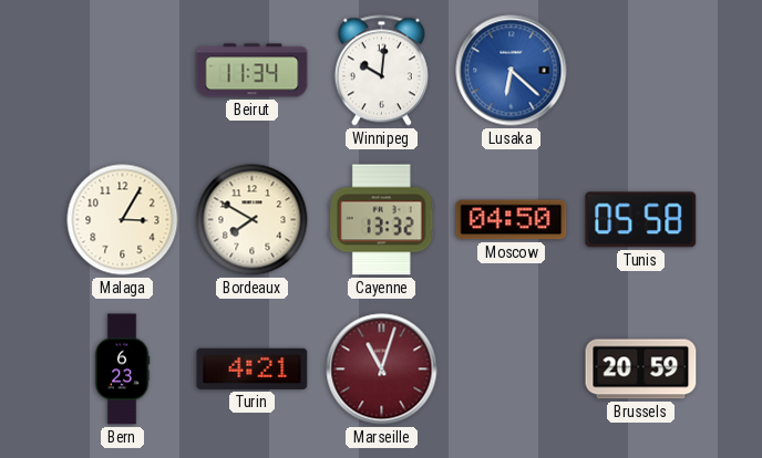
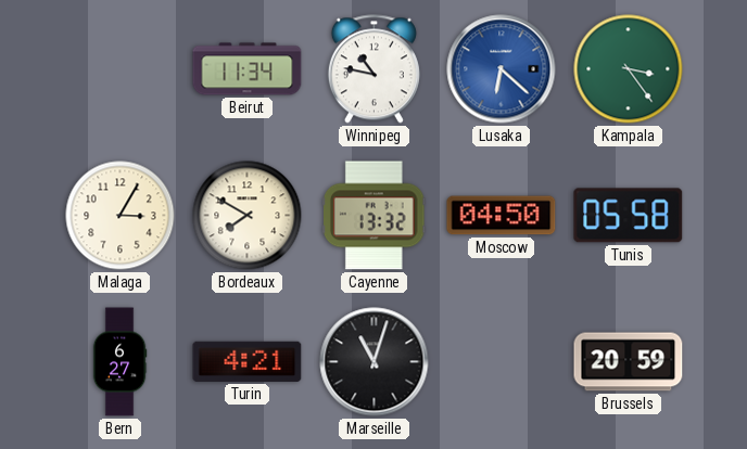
Winnipeg: 10:01 -> 10:47
Kampala: none -> 3:24
Bern: 6:23 -> 6:27
Marseille dial: burgundy -> black
